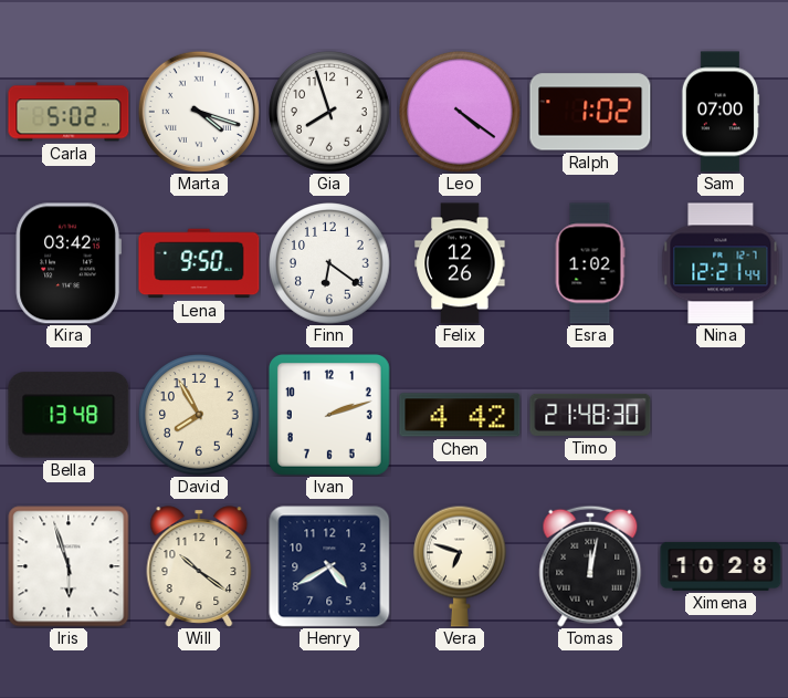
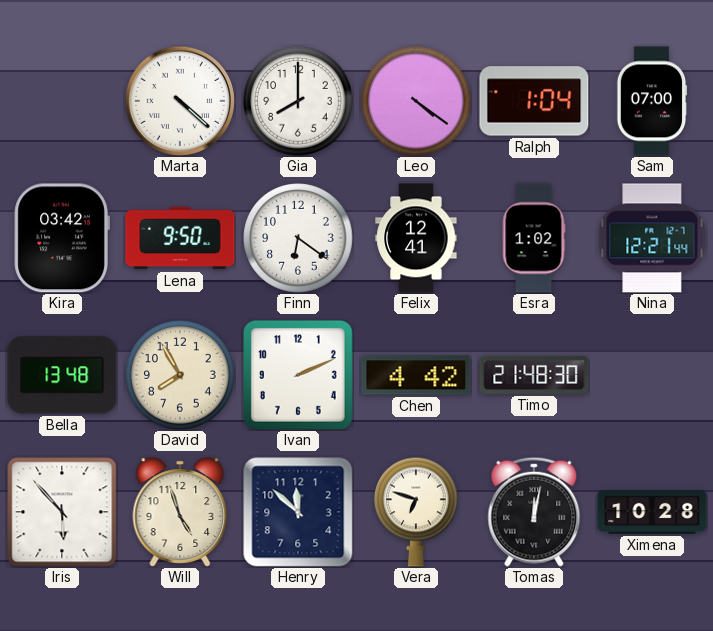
Carla: 5:02 -> none
Marta: 4:18 -> 4:22
Gia: 7:57 -> 8:00
Ralph: 1:02 -> 1:04
Felix: 12:26 -> 12:41
Ivan: 2:12 -> 2:11
Iris: 5:57 -> 5:53
Will: 10:21 -> 4:57
Henry: 4:40 -> 11:52
